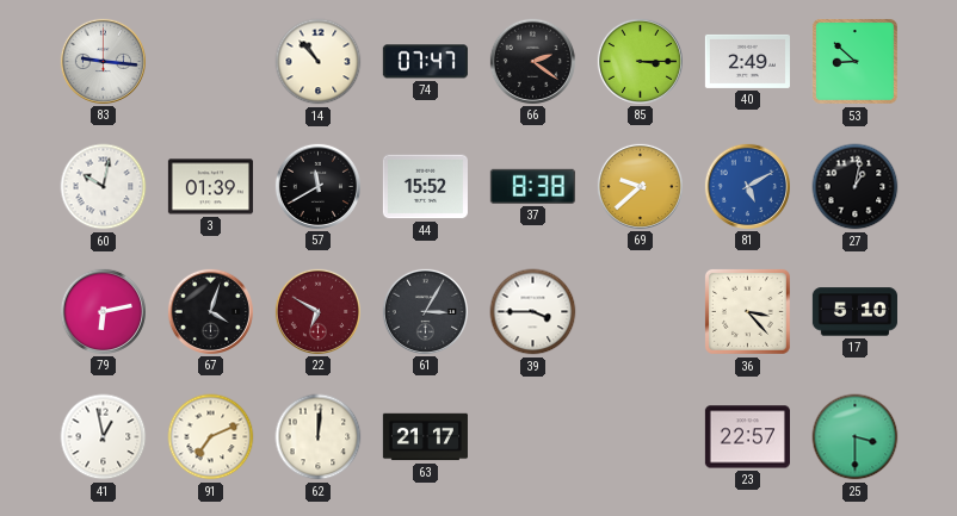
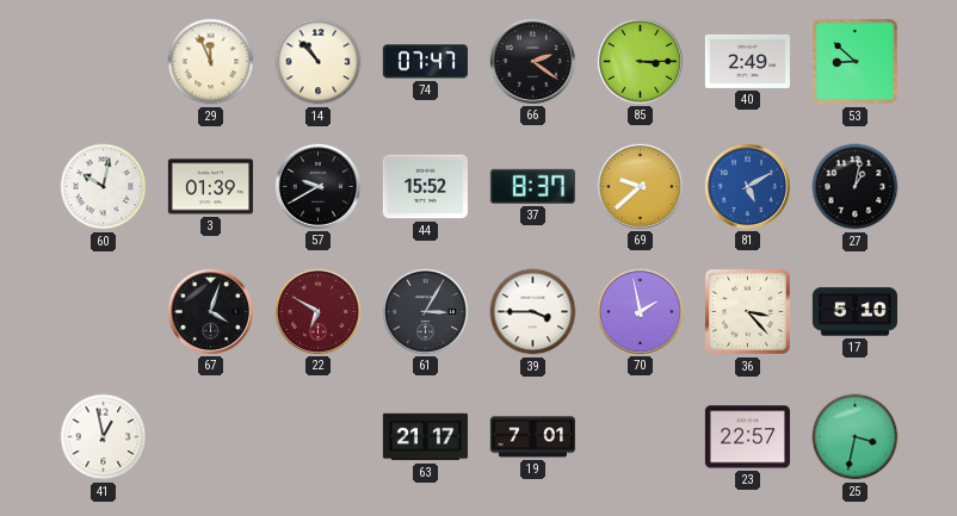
83: 9:16 -> none
29: none -> 11:56
57: 11:40 -> 9:40
37: 8:38 -> 8:37
79: 6:13 -> none
70: none -> 1:58
91: 7:11 -> none
62: 12:01 -> none
19: none -> 7:01
25: 3:30 -> 3:32
